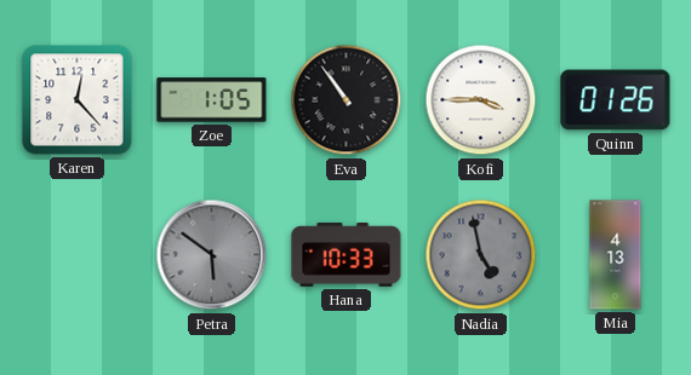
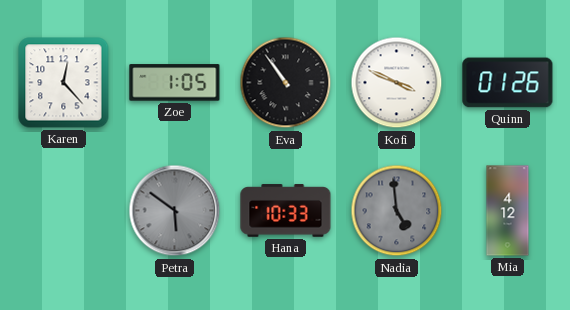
Kofi: 3:45 -> 3:49
Nadia: 4:58 -> 4:59
Mia: 4:13 -> 4:12
